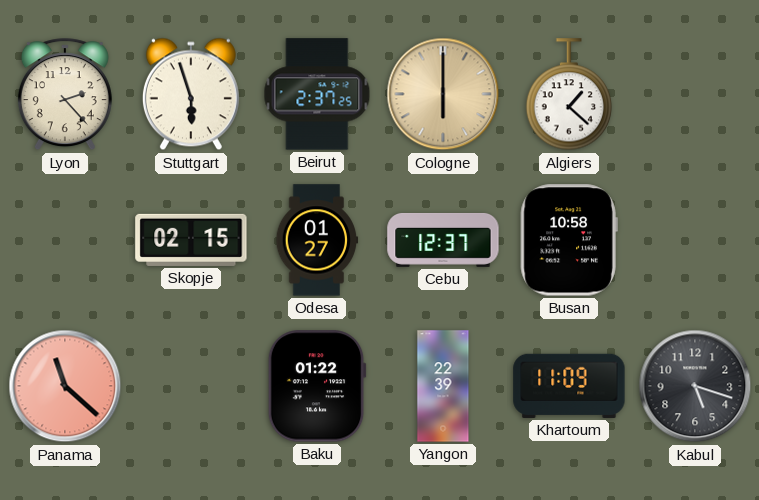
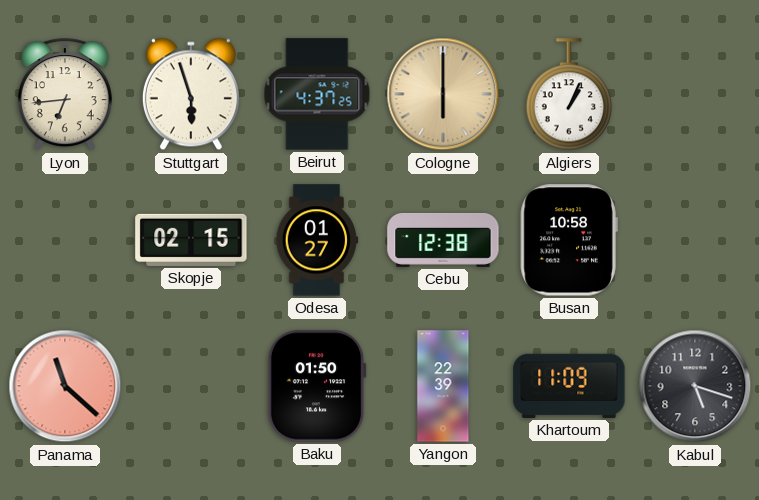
Lyon: 2:23 -> 6:44
Beirut: 2:37 -> 4:37
Algiers: 1:22 -> 1:04
Cebu: 12:37 -> 12:38
Baku: 01:22 -> 01:50
